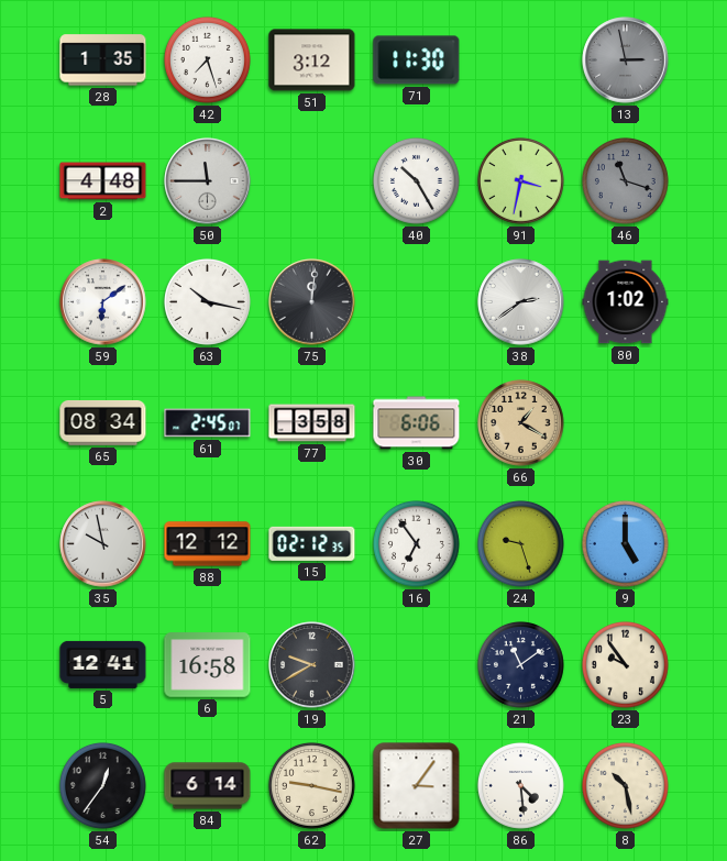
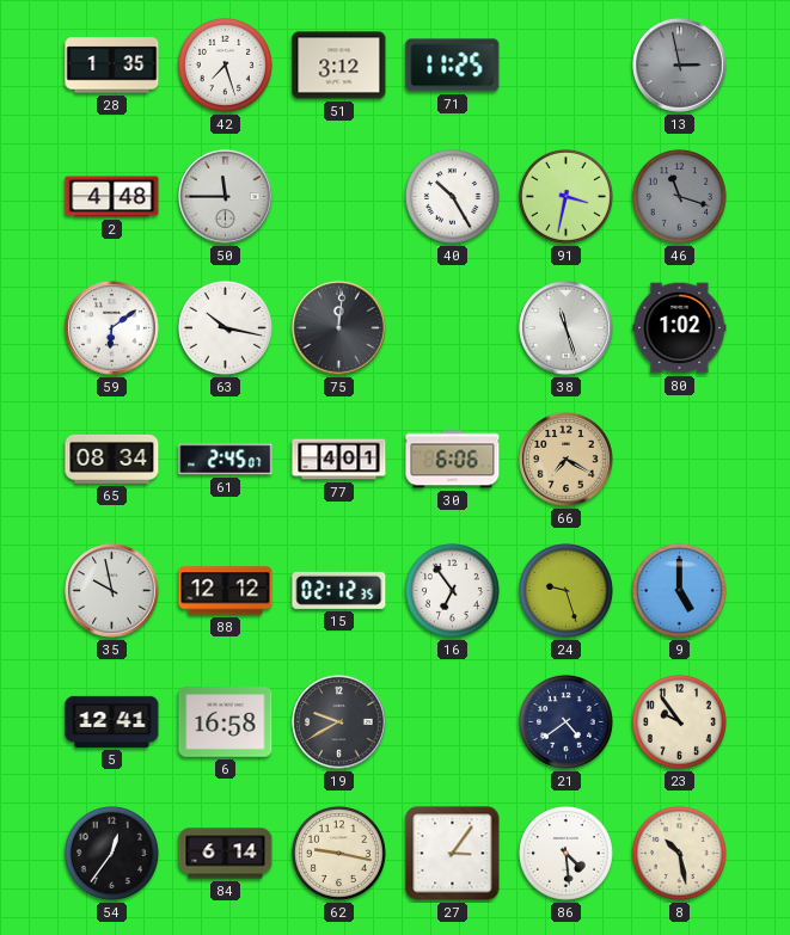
71: 11:30 -> 11:25
38: 2:39 -> 11:27
77: 3:58 -> 4:01
66: 1:20 -> 7:20
21: 11:09 -> 4:39
